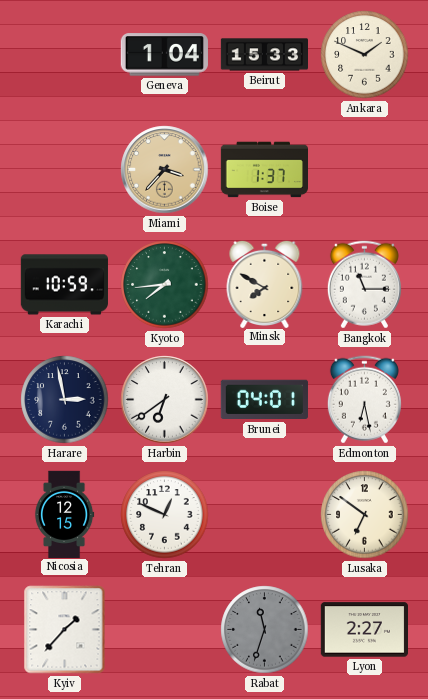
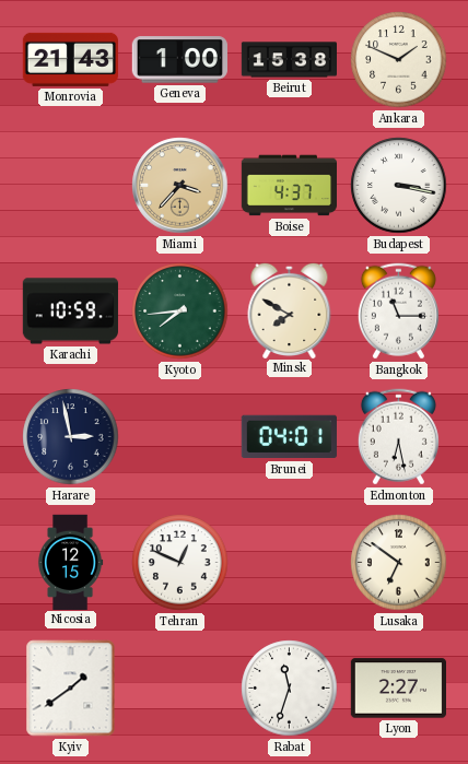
Monrovia: none -> 21:43
Geneva: 1:04 -> 1:00
Beirut: 15:33 -> 15:38
Boise: 1:37 -> 4:37
Budapest: none -> 3:17
Harbin: 6:39 -> none
Kyiv: 1:37 -> 1:39
Rabat dial: grey -> white
